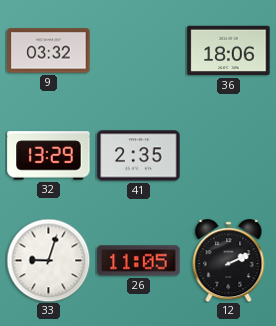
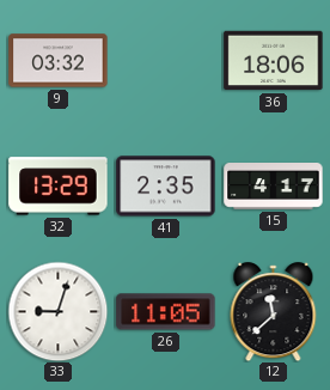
15: none -> 4:17
12: 2:11 -> 11:38
